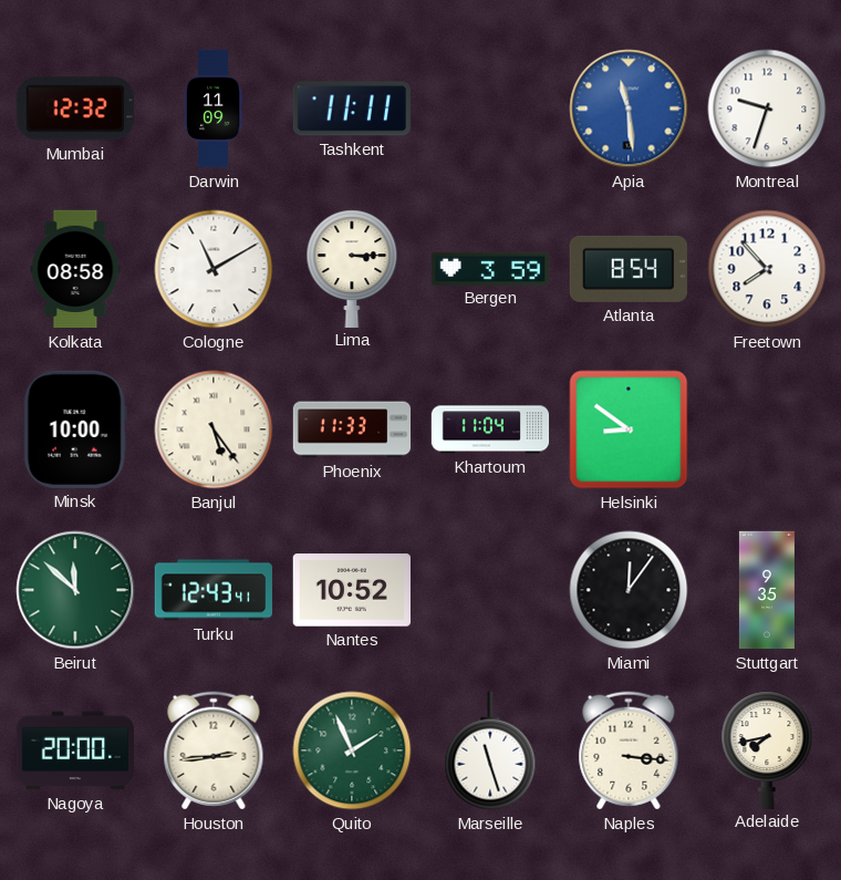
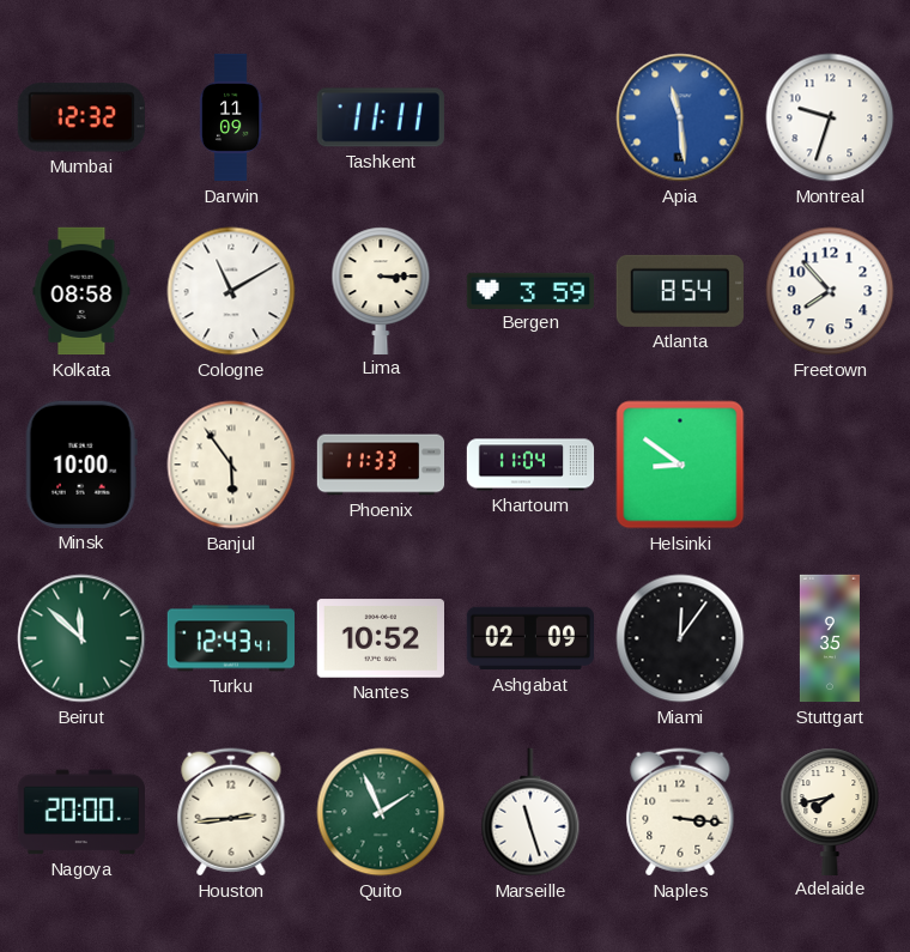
Banjul: 5:24 -> 5:54
Ashgabat: none -> 02:09
